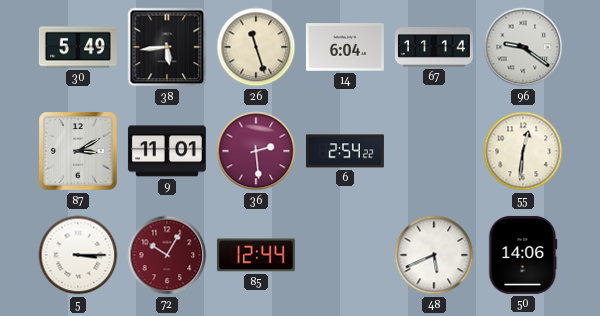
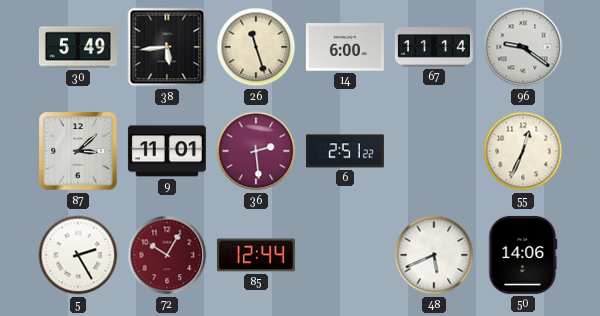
14: 6:04 -> 6:00
87: 3:10 -> 3:08
6: 2:54 -> 2:51
55: 12:31 -> 12:34
5: 3:15 -> 2:25
